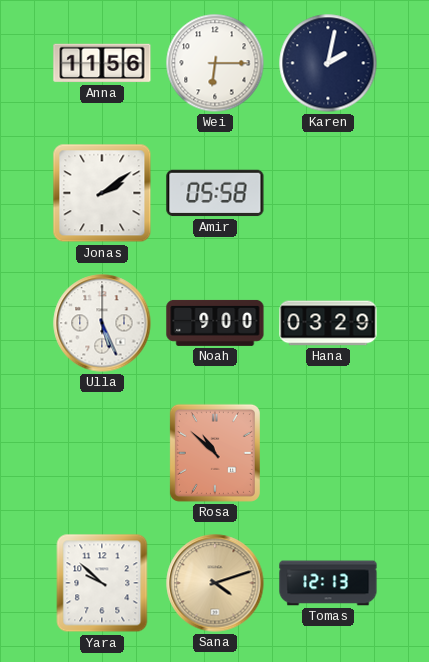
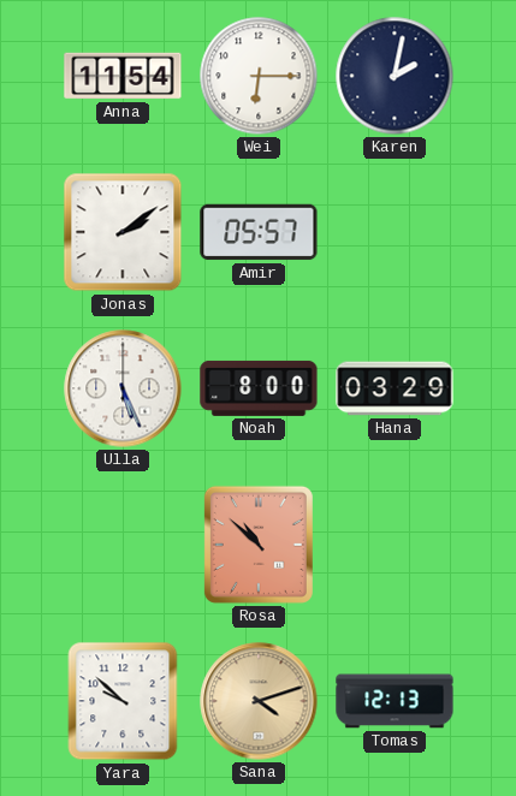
Anna: 11:56 -> 11:54
Amir: 05:58 -> 05:57
Noah: 9:00 -> 8:00
